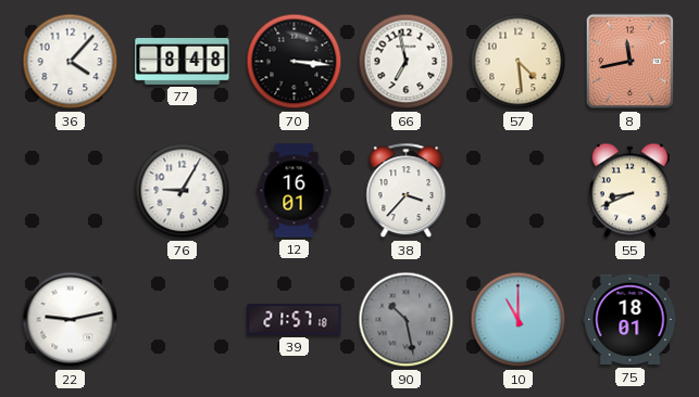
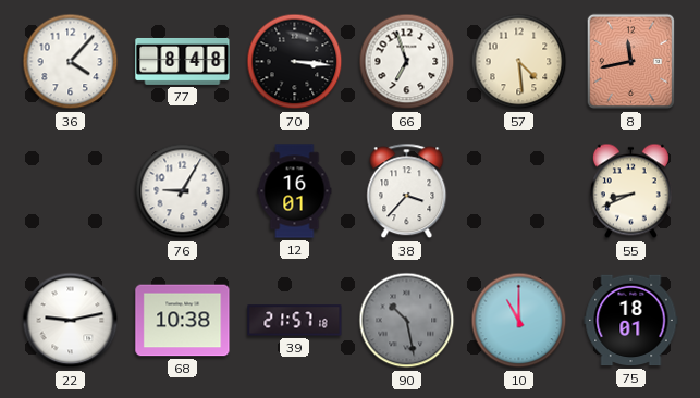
66: 6:58 -> 6:57
68: none -> 10:38
